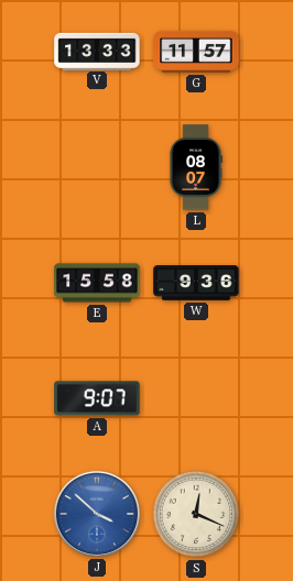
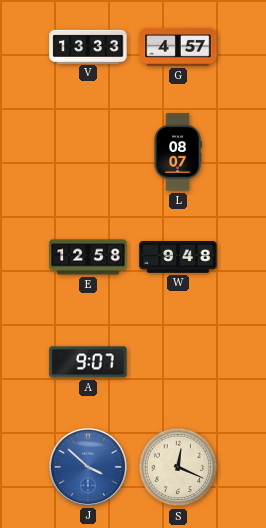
G: 11:57 -> 4:57
E: 15:58 -> 12:58
W: 9:36 -> 9:48
